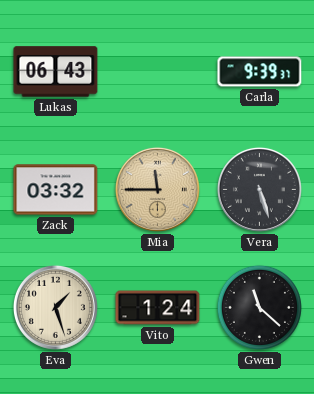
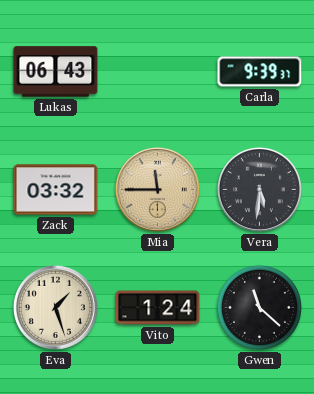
Vera: 5:27 -> 5:31
